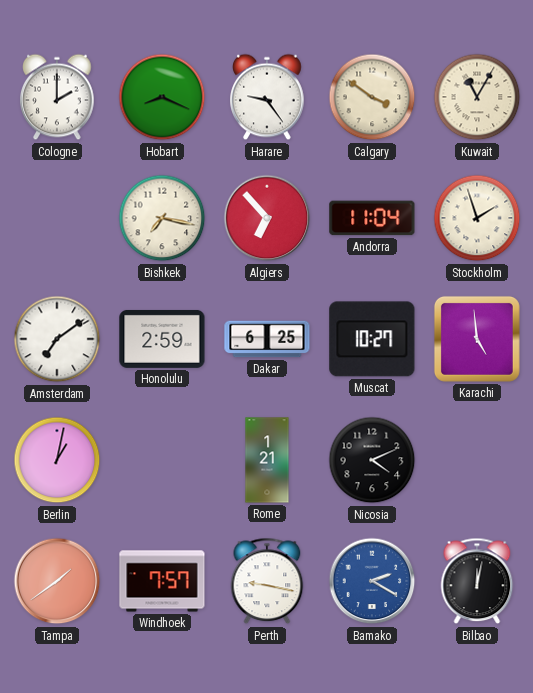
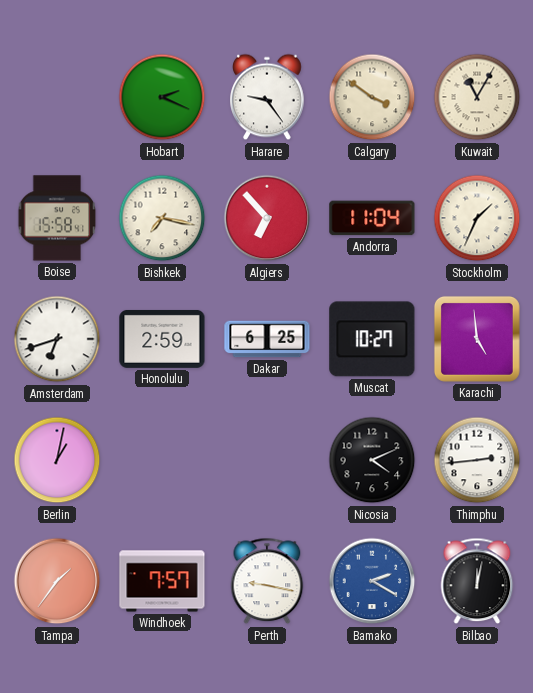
Cologne: 2:00 -> none
Hobart: 8:19 -> 2:19
Boise: none -> 15:58
Stockholm: 1:57 -> 1:34
Amsterdam: 7:09 -> 6:42
Rome: 1:21 -> none
Thimphu: none -> 2:44
Tampa: 1:39 -> 1:36
